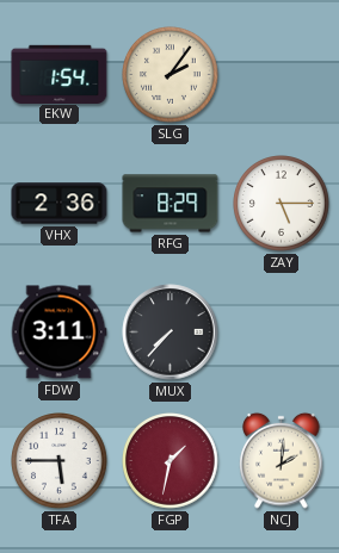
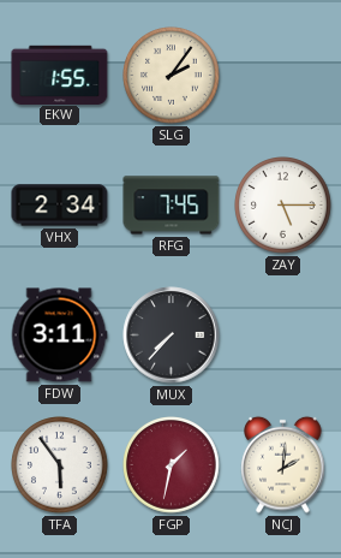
EKW: 1:54 -> 1:55
VHX: 2:36 -> 2:34
RFG: 8:29 -> 7:45
TFA: 5:45 -> 5:54
